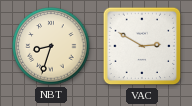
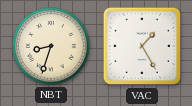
VAC: 2:50 -> 1:25
